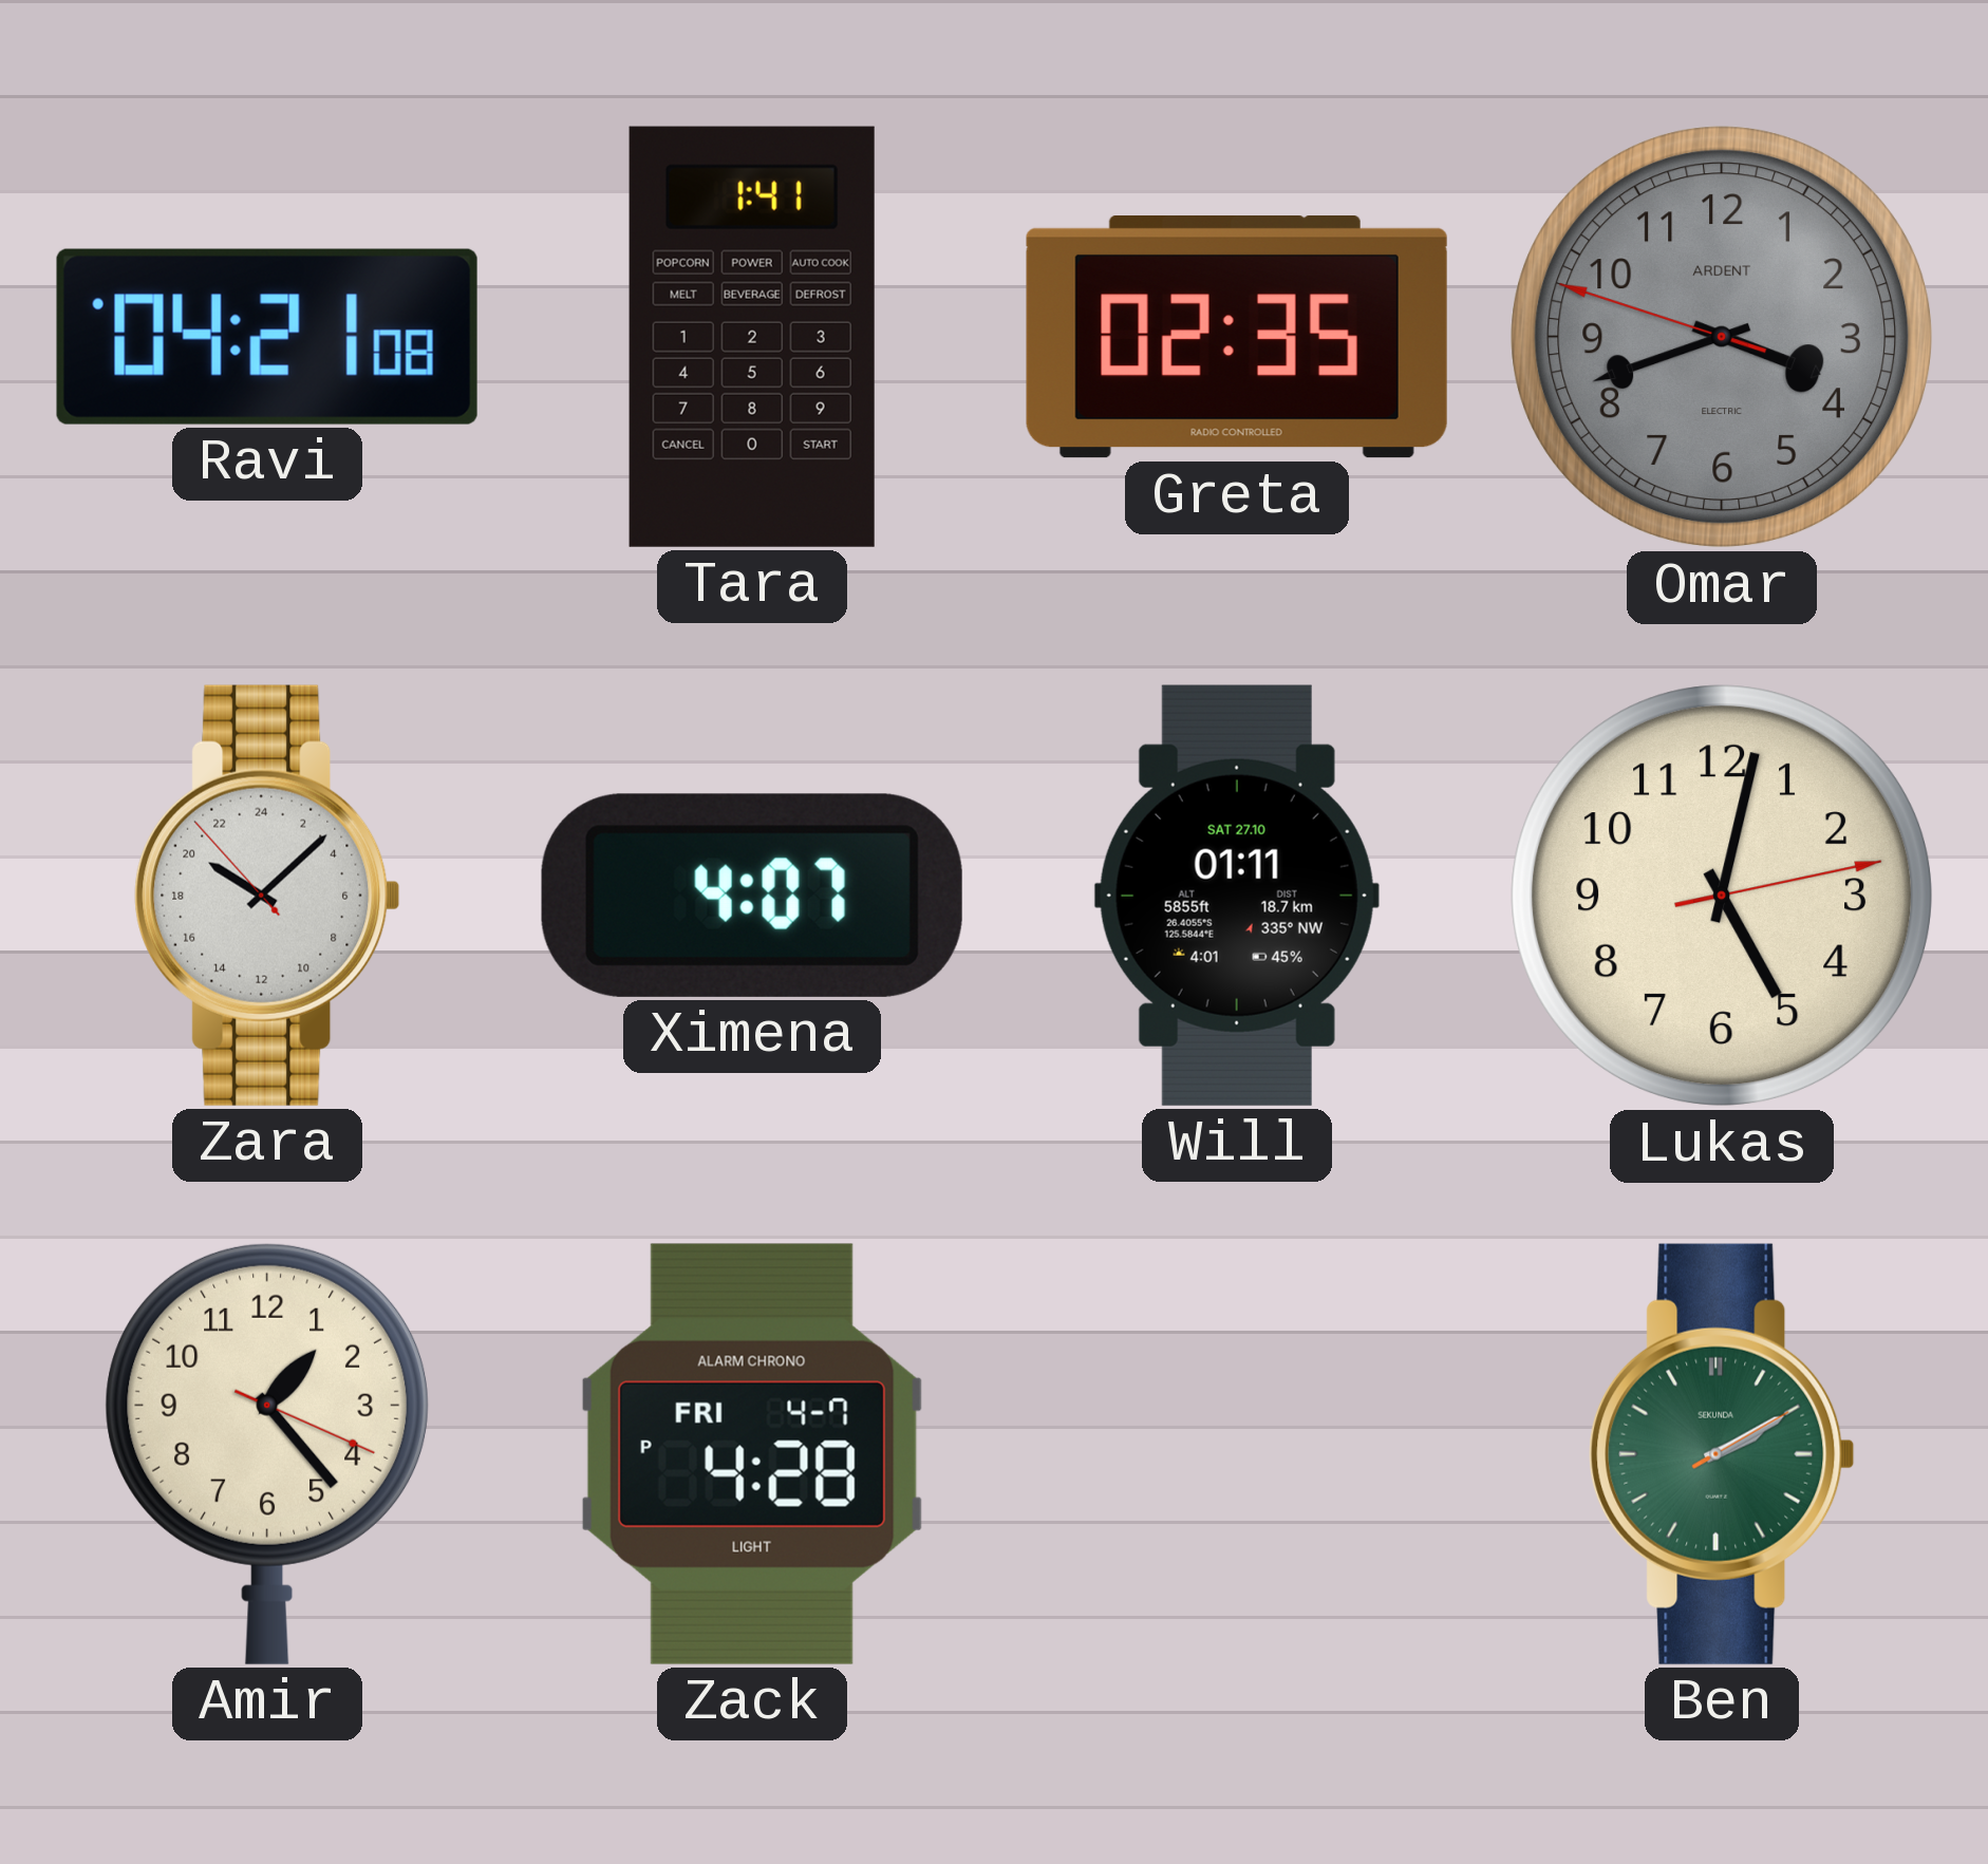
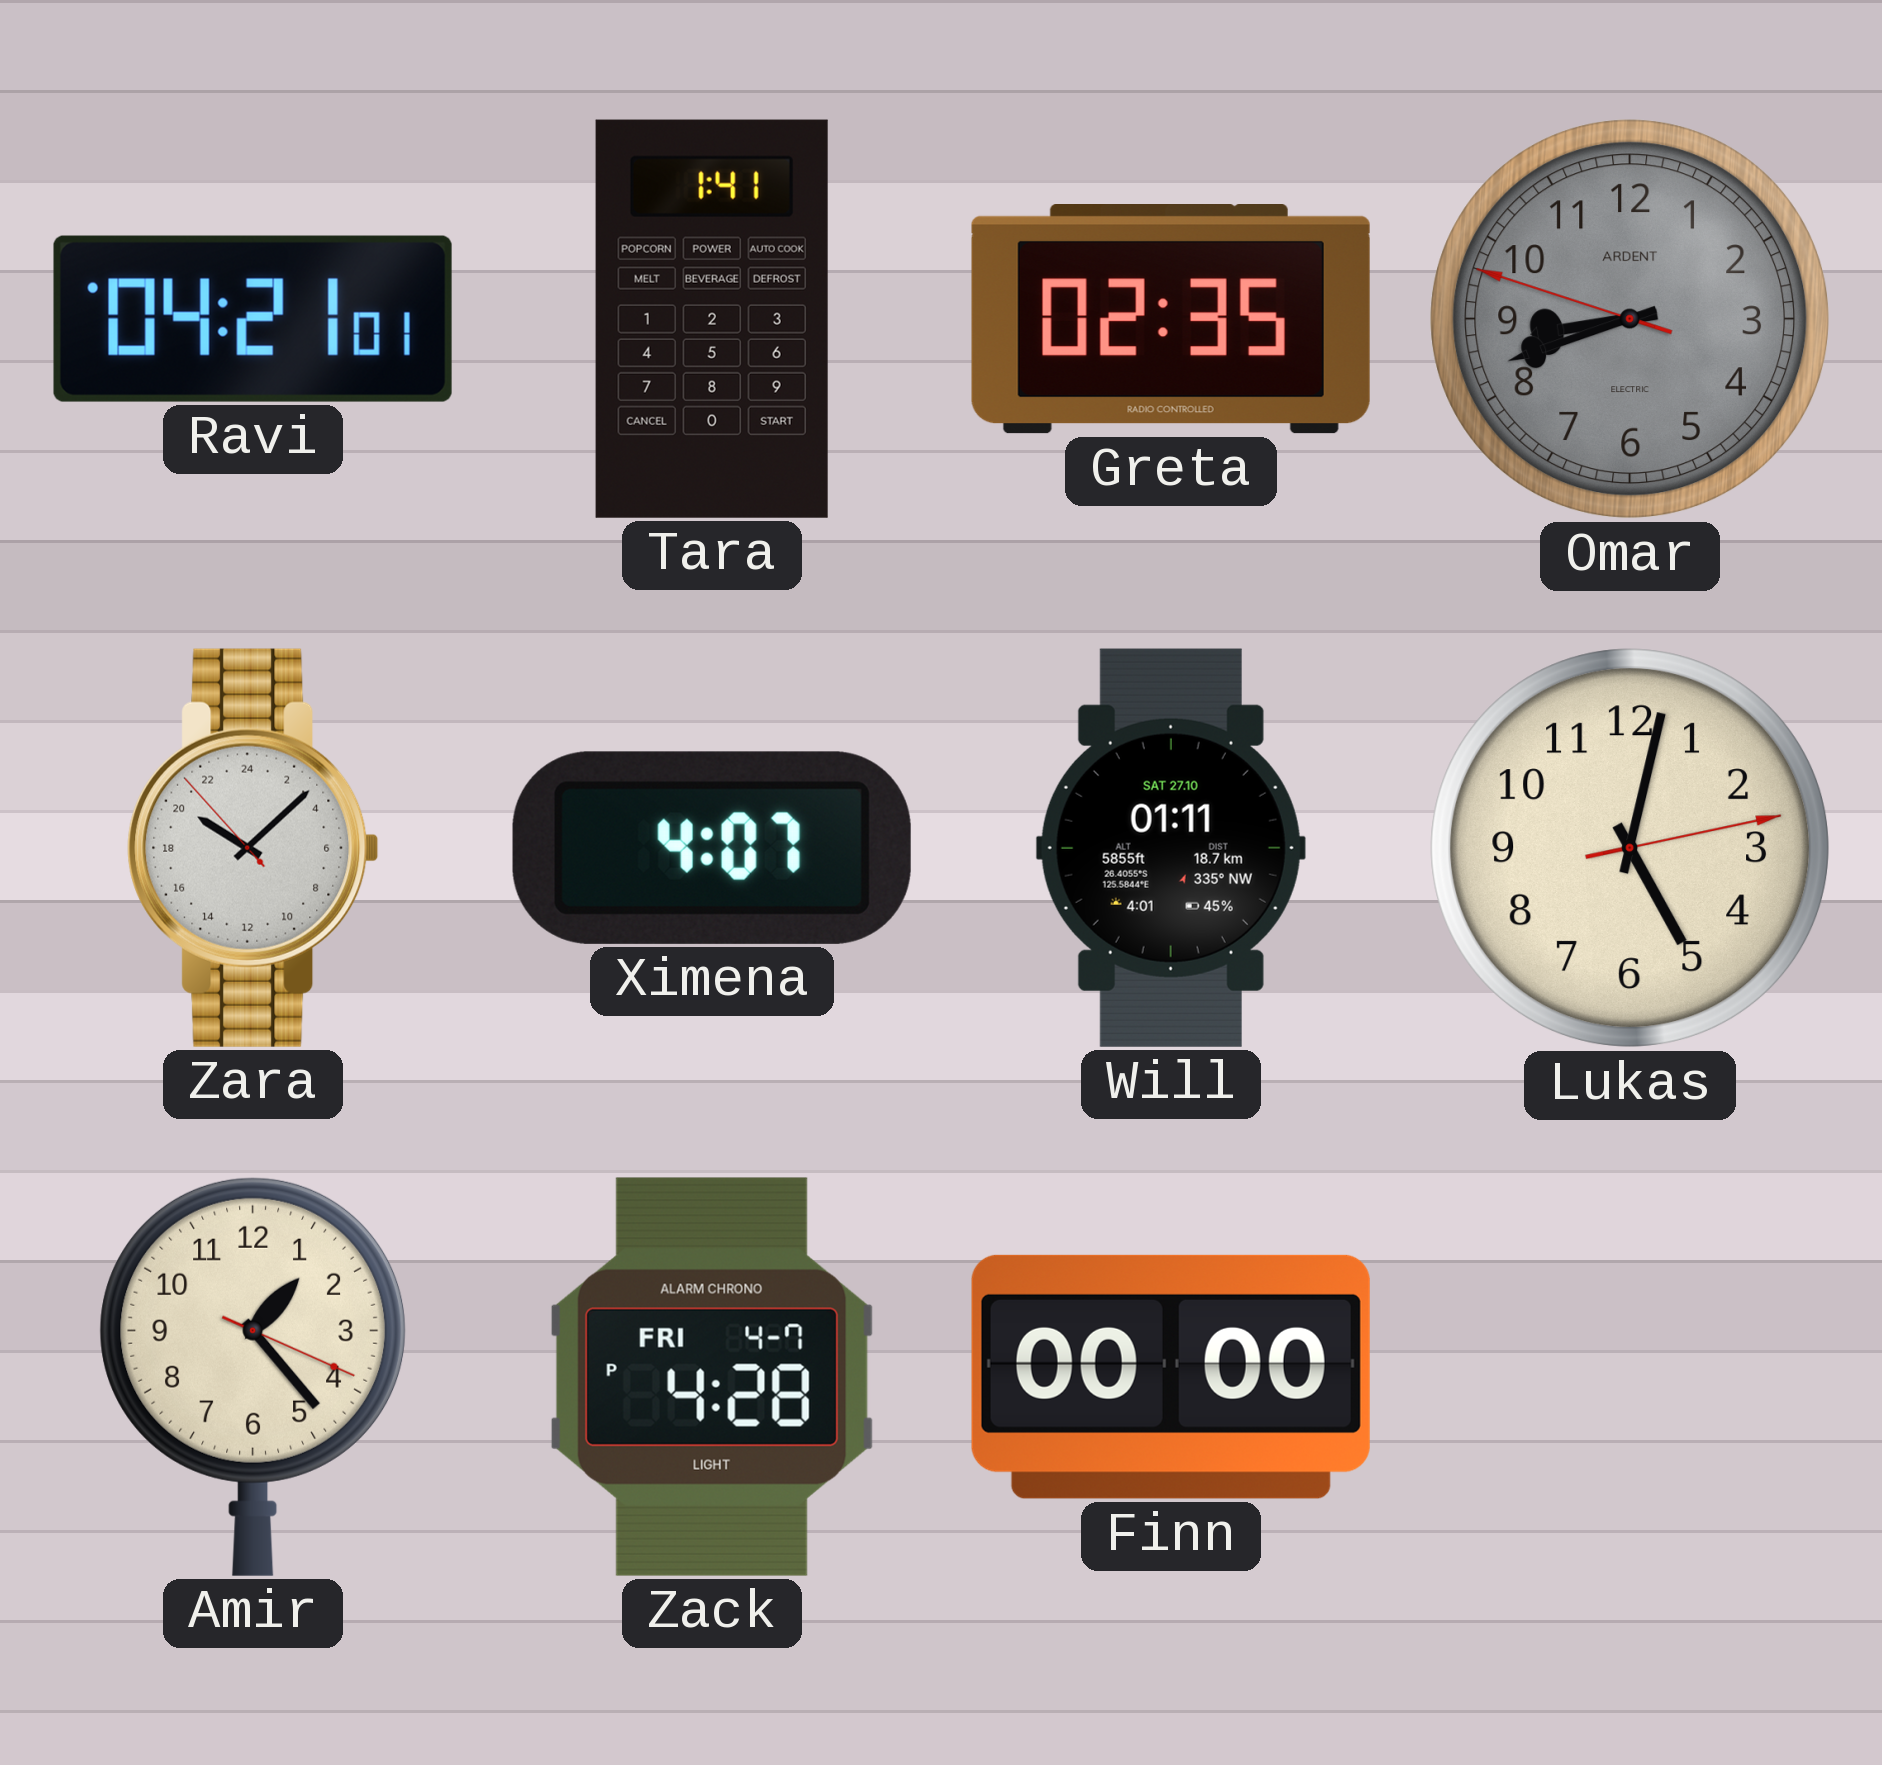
Ravi: 04:21:08 -> 04:21:01
Omar: 3:41 -> 8:41
Finn: none -> 00:00
Ben: 2:10 -> none
